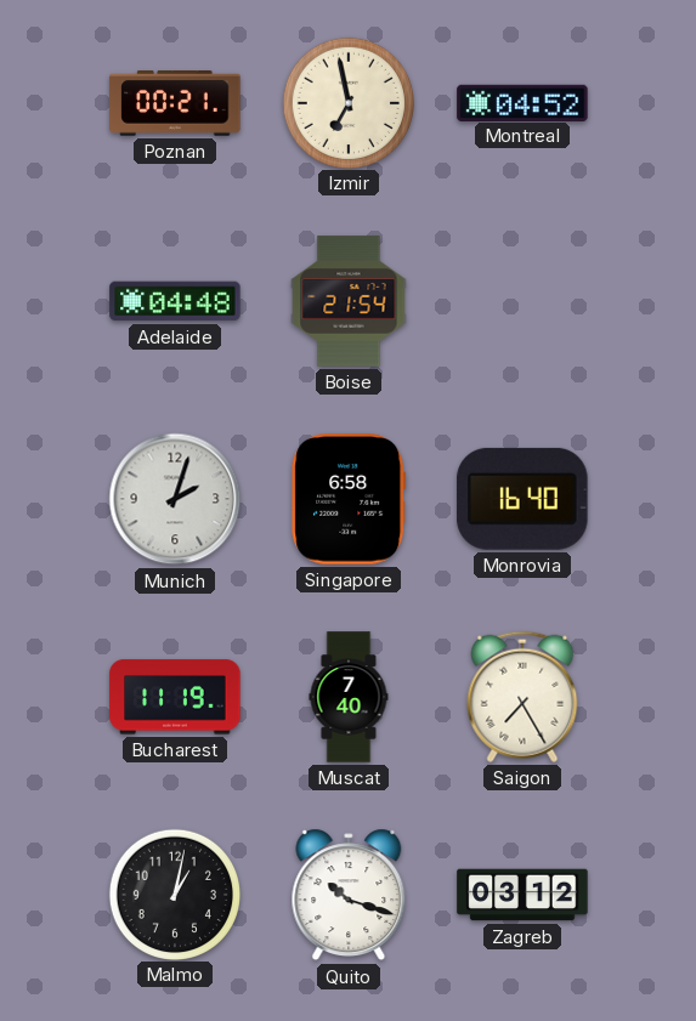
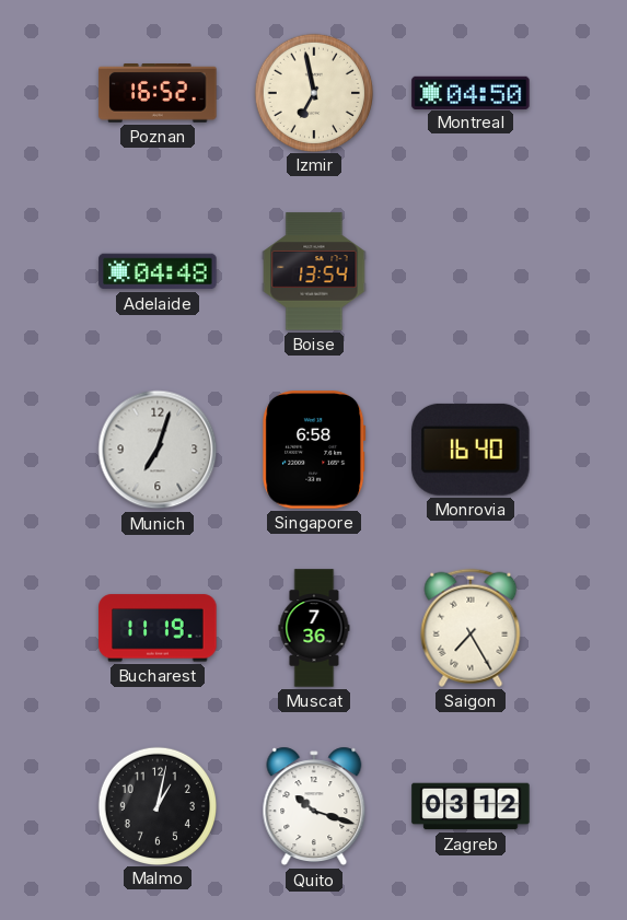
Poznan: 00:21 -> 16:52
Montreal: 04:52 -> 04:50
Boise: 21:54 -> 13:54
Munich: 2:03 -> 7:03
Muscat: 7:40 -> 7:36
